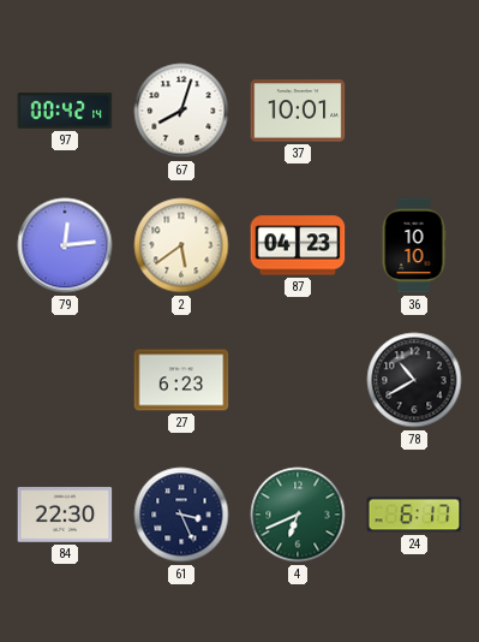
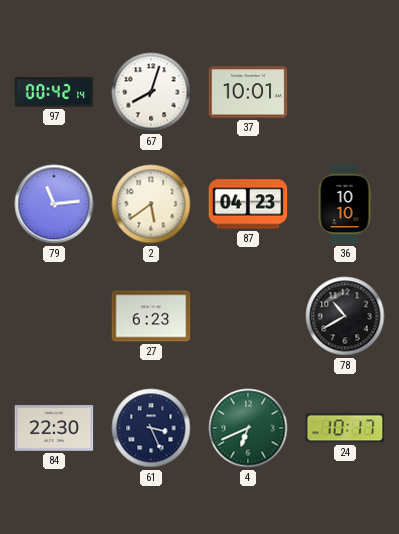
79: 12:14 -> 11:14
24: 6:17 -> 10:17
